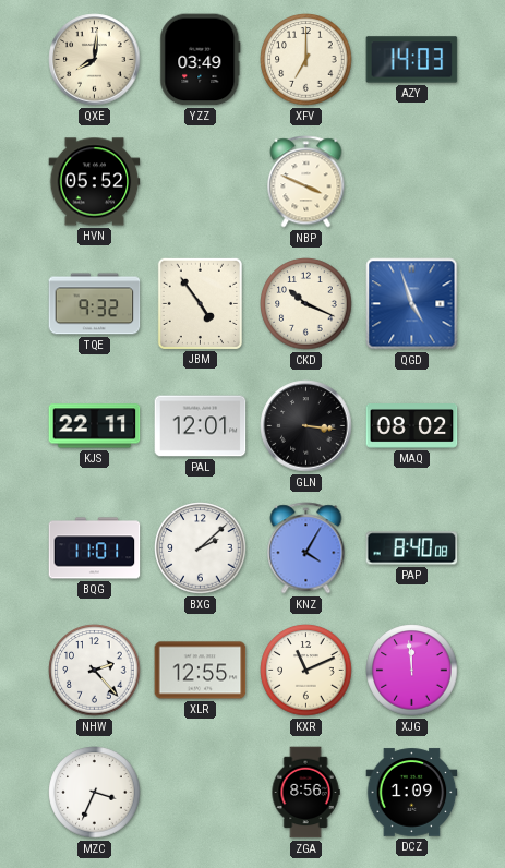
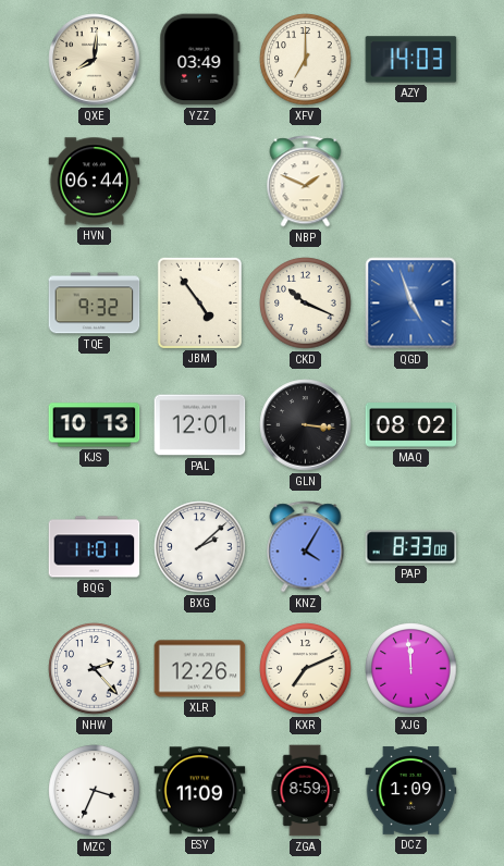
HVN: 05:52 -> 06:44
NBP: 3:49 -> 1:49
KJS: 22:11 -> 10:13
PAP: 8:40 -> 8:33
XLR: 12:55 -> 12:26
KXR: 11:11 -> 7:11
ESY: none -> 11:09
ZGA: 8:56 -> 8:59
